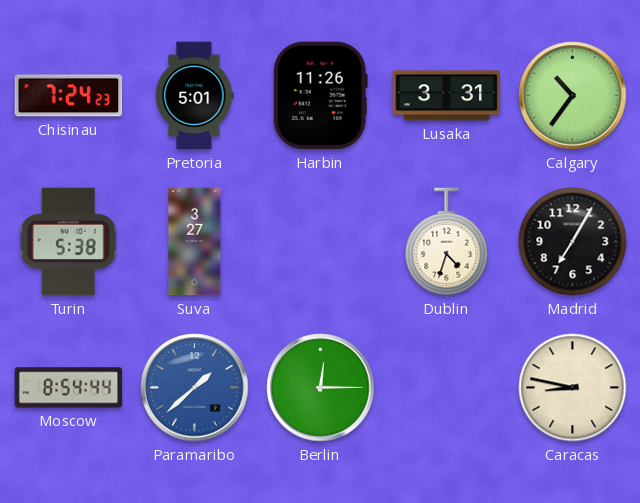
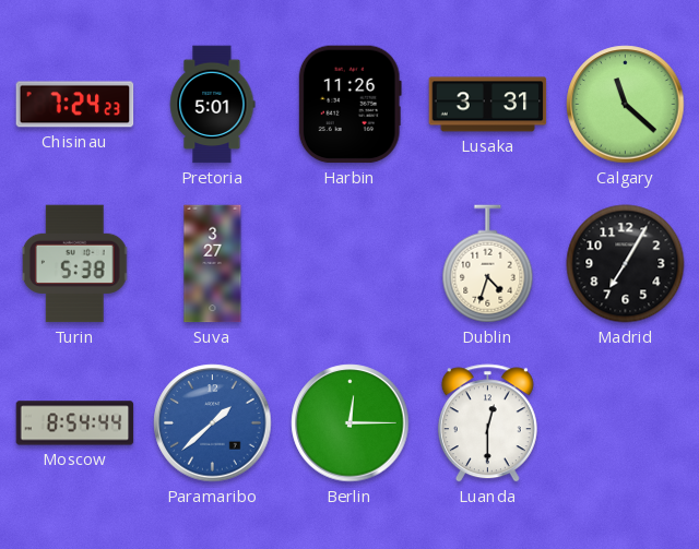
Calgary: 10:36 -> 11:22
Luanda: none -> 12:30
Caracas: 8:47 -> none
